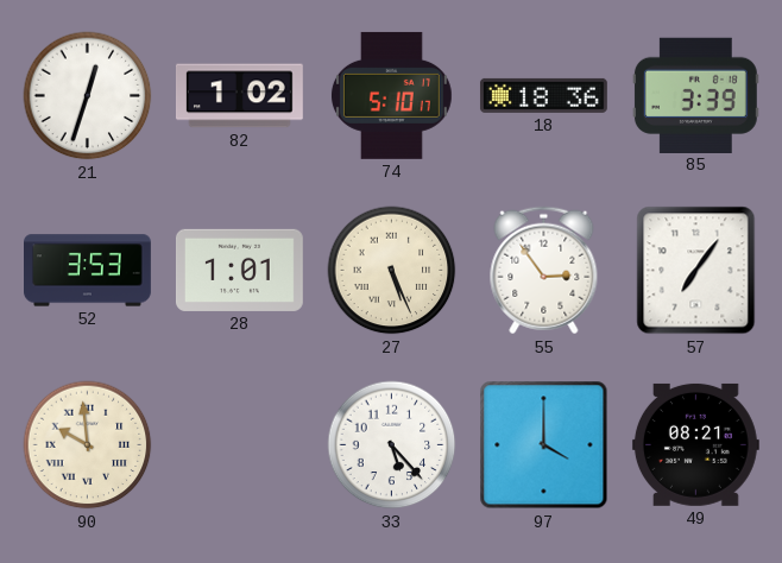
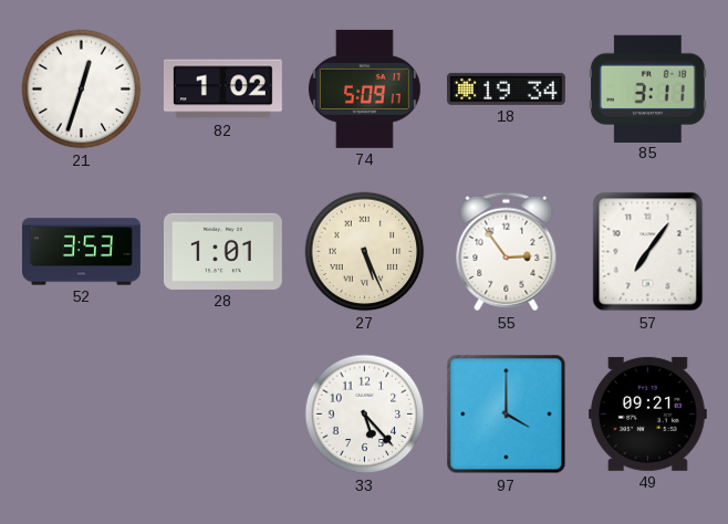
74: 5:10 -> 5:09
18: 18:36 -> 19:34
85: 3:39 -> 3:11
90: 9:59 -> none
49: 08:21 -> 09:21
